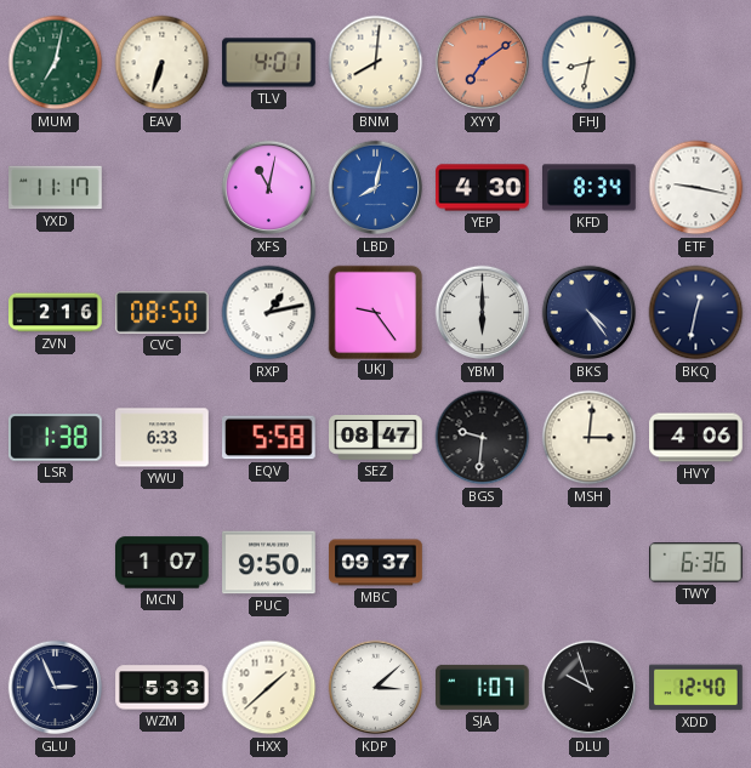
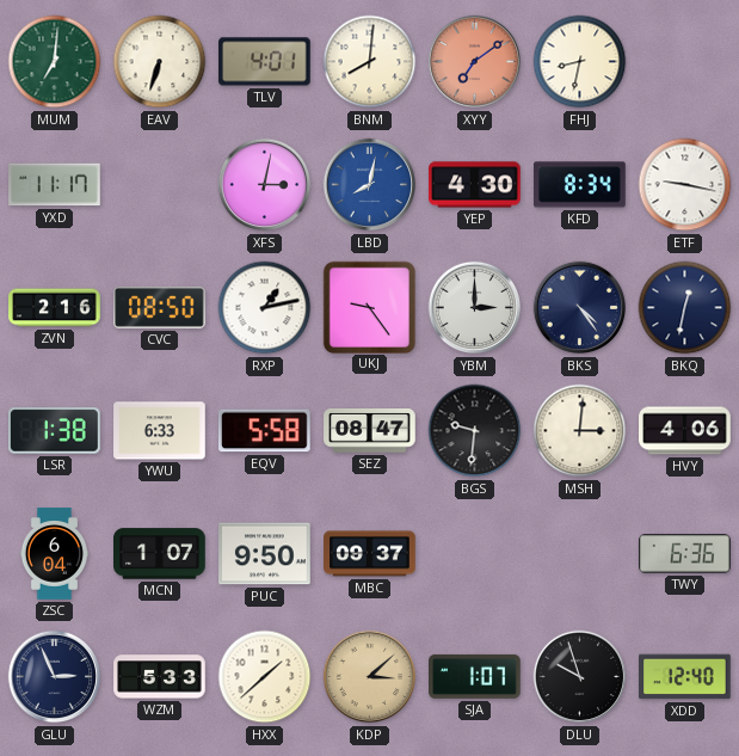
MUM: 7:02 -> 7:01
XFS: 11:02 -> 3:02
YBM: 6:00 -> 3:00
ZSC: none -> 6:04
KDP dial: white -> champagne
